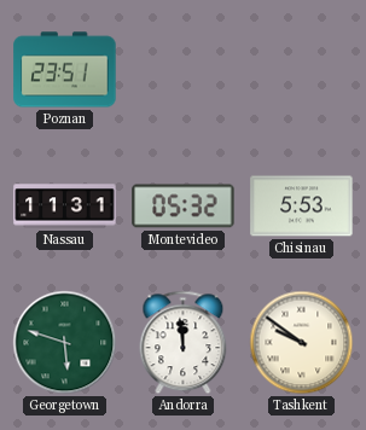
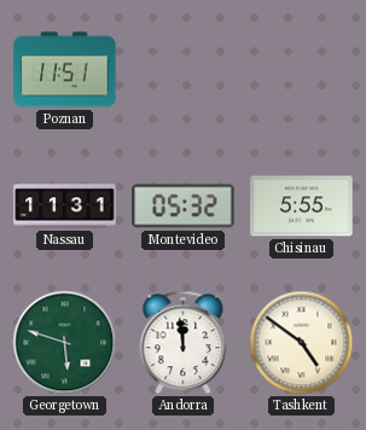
Poznan: 23:51 -> 11:51
Chisinau: 5:53 -> 5:55
Tashkent: 9:51 -> 4:51
